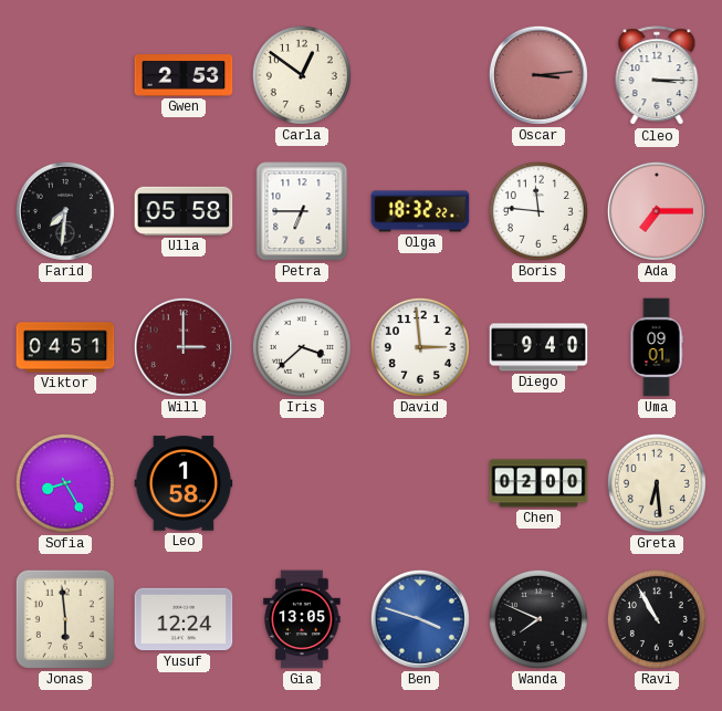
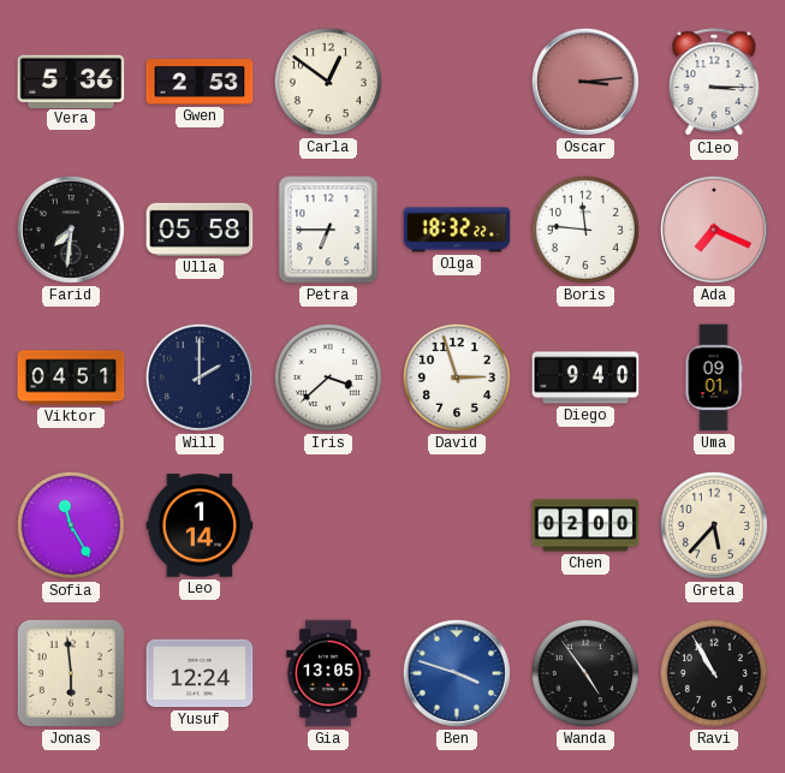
Vera: none -> 5:36
Ada: 7:15 -> 7:19
Will: 3:00 -> 2:00
Will dial: burgundy -> navy
David: 2:59 -> 2:57
Sofia: 8:25 -> 11:25
Leo: 1:58 -> 1:14
Greta: 6:29 -> 5:37
Wanda: 7:49 -> 4:54
